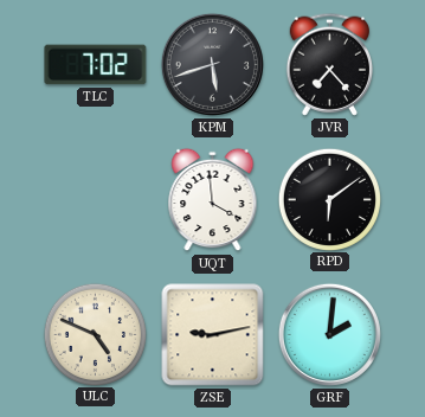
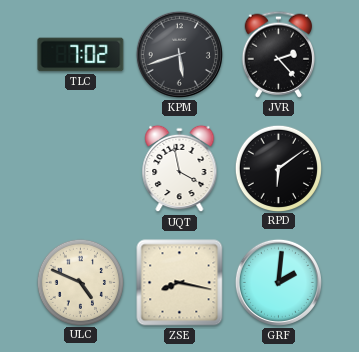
JVR: 7:23 -> 2:23
UQT: 3:59 -> 3:58
ZSE: 9:13 -> 8:17
